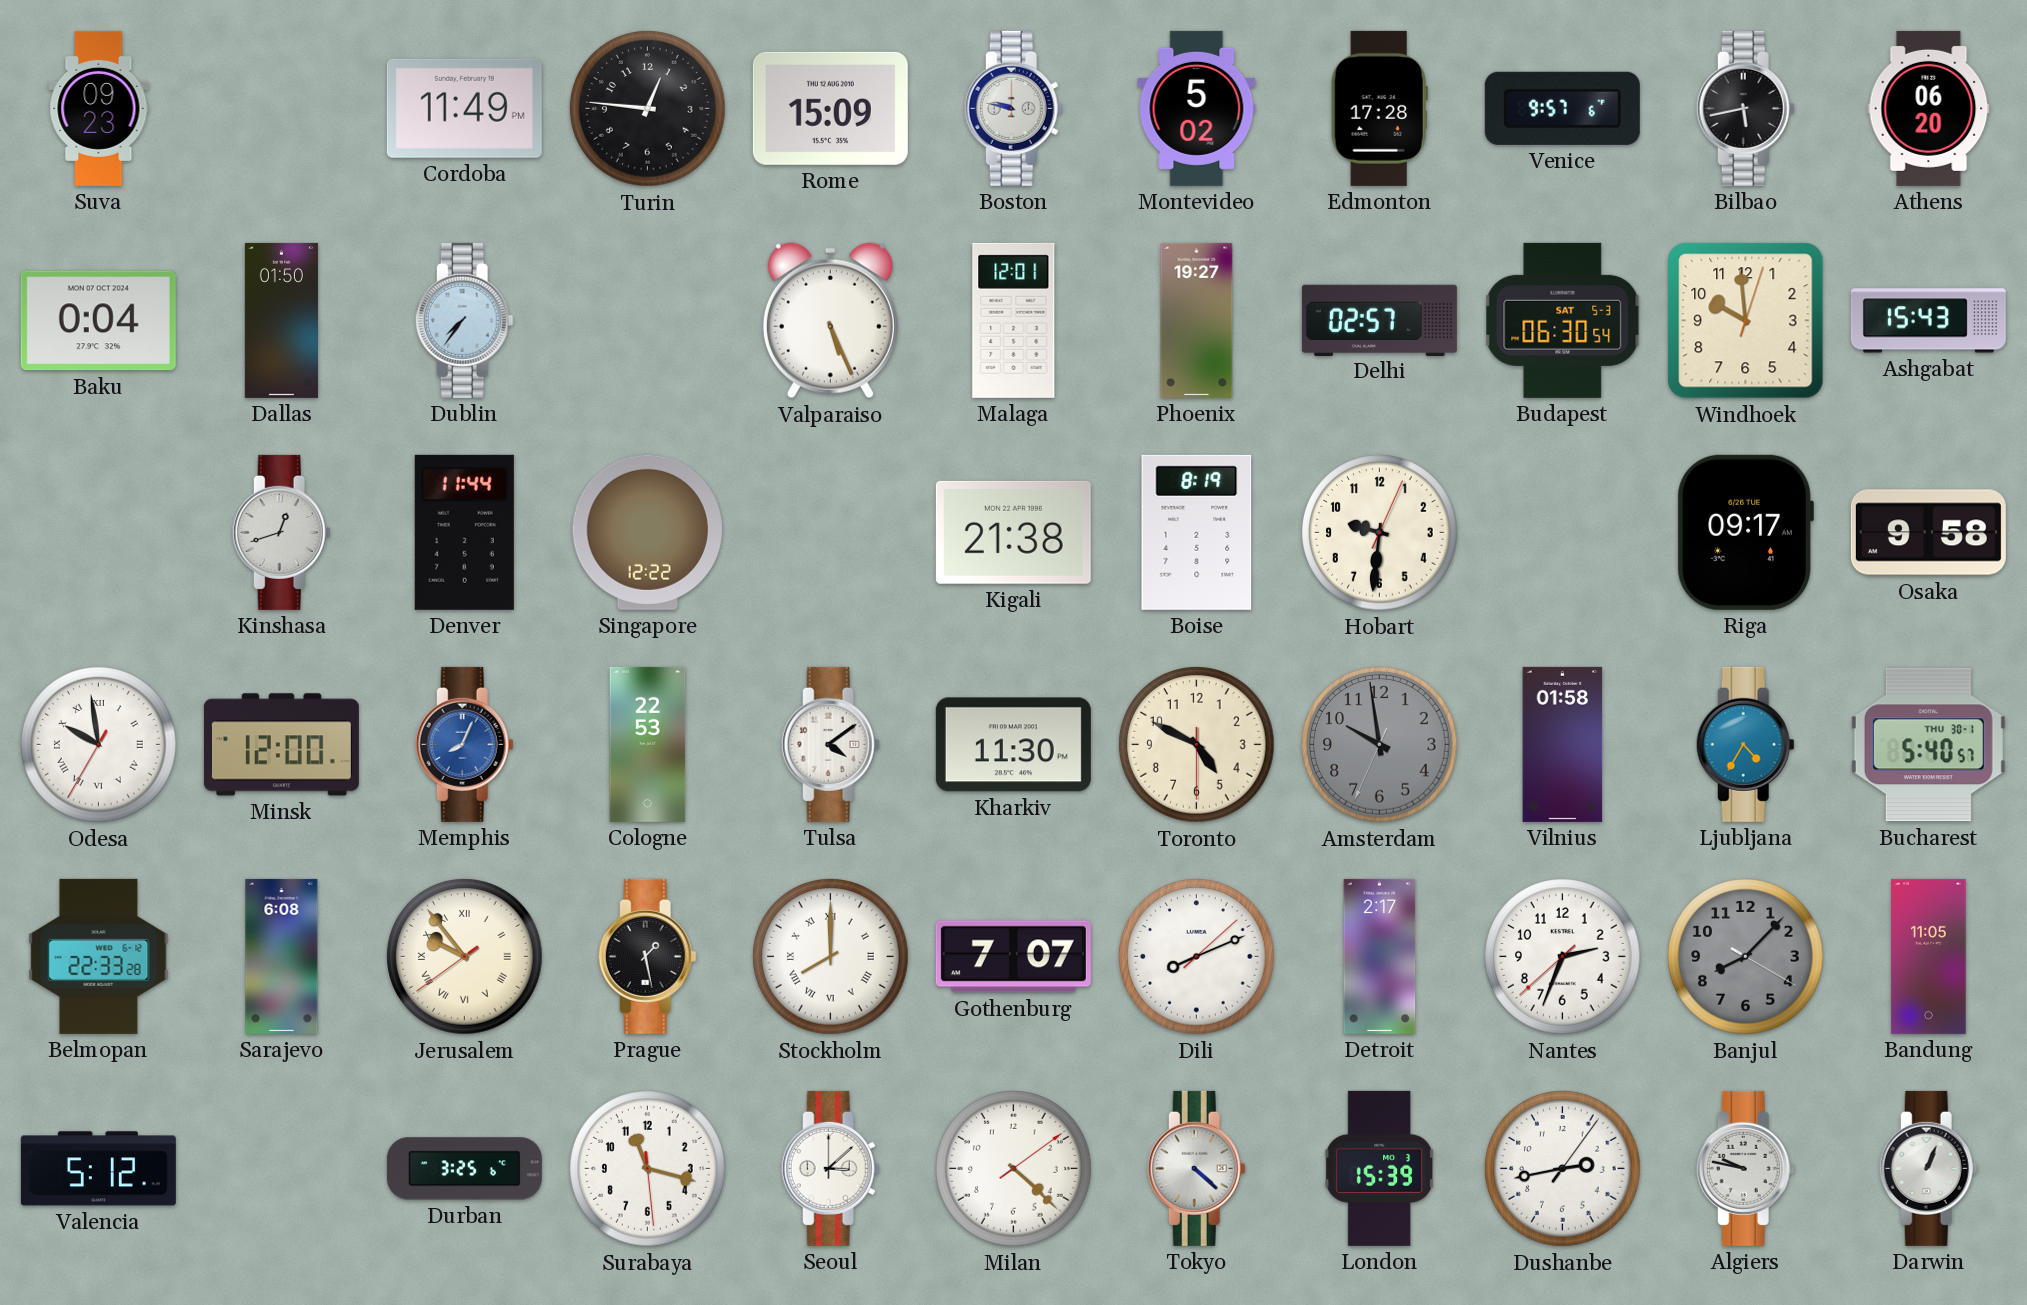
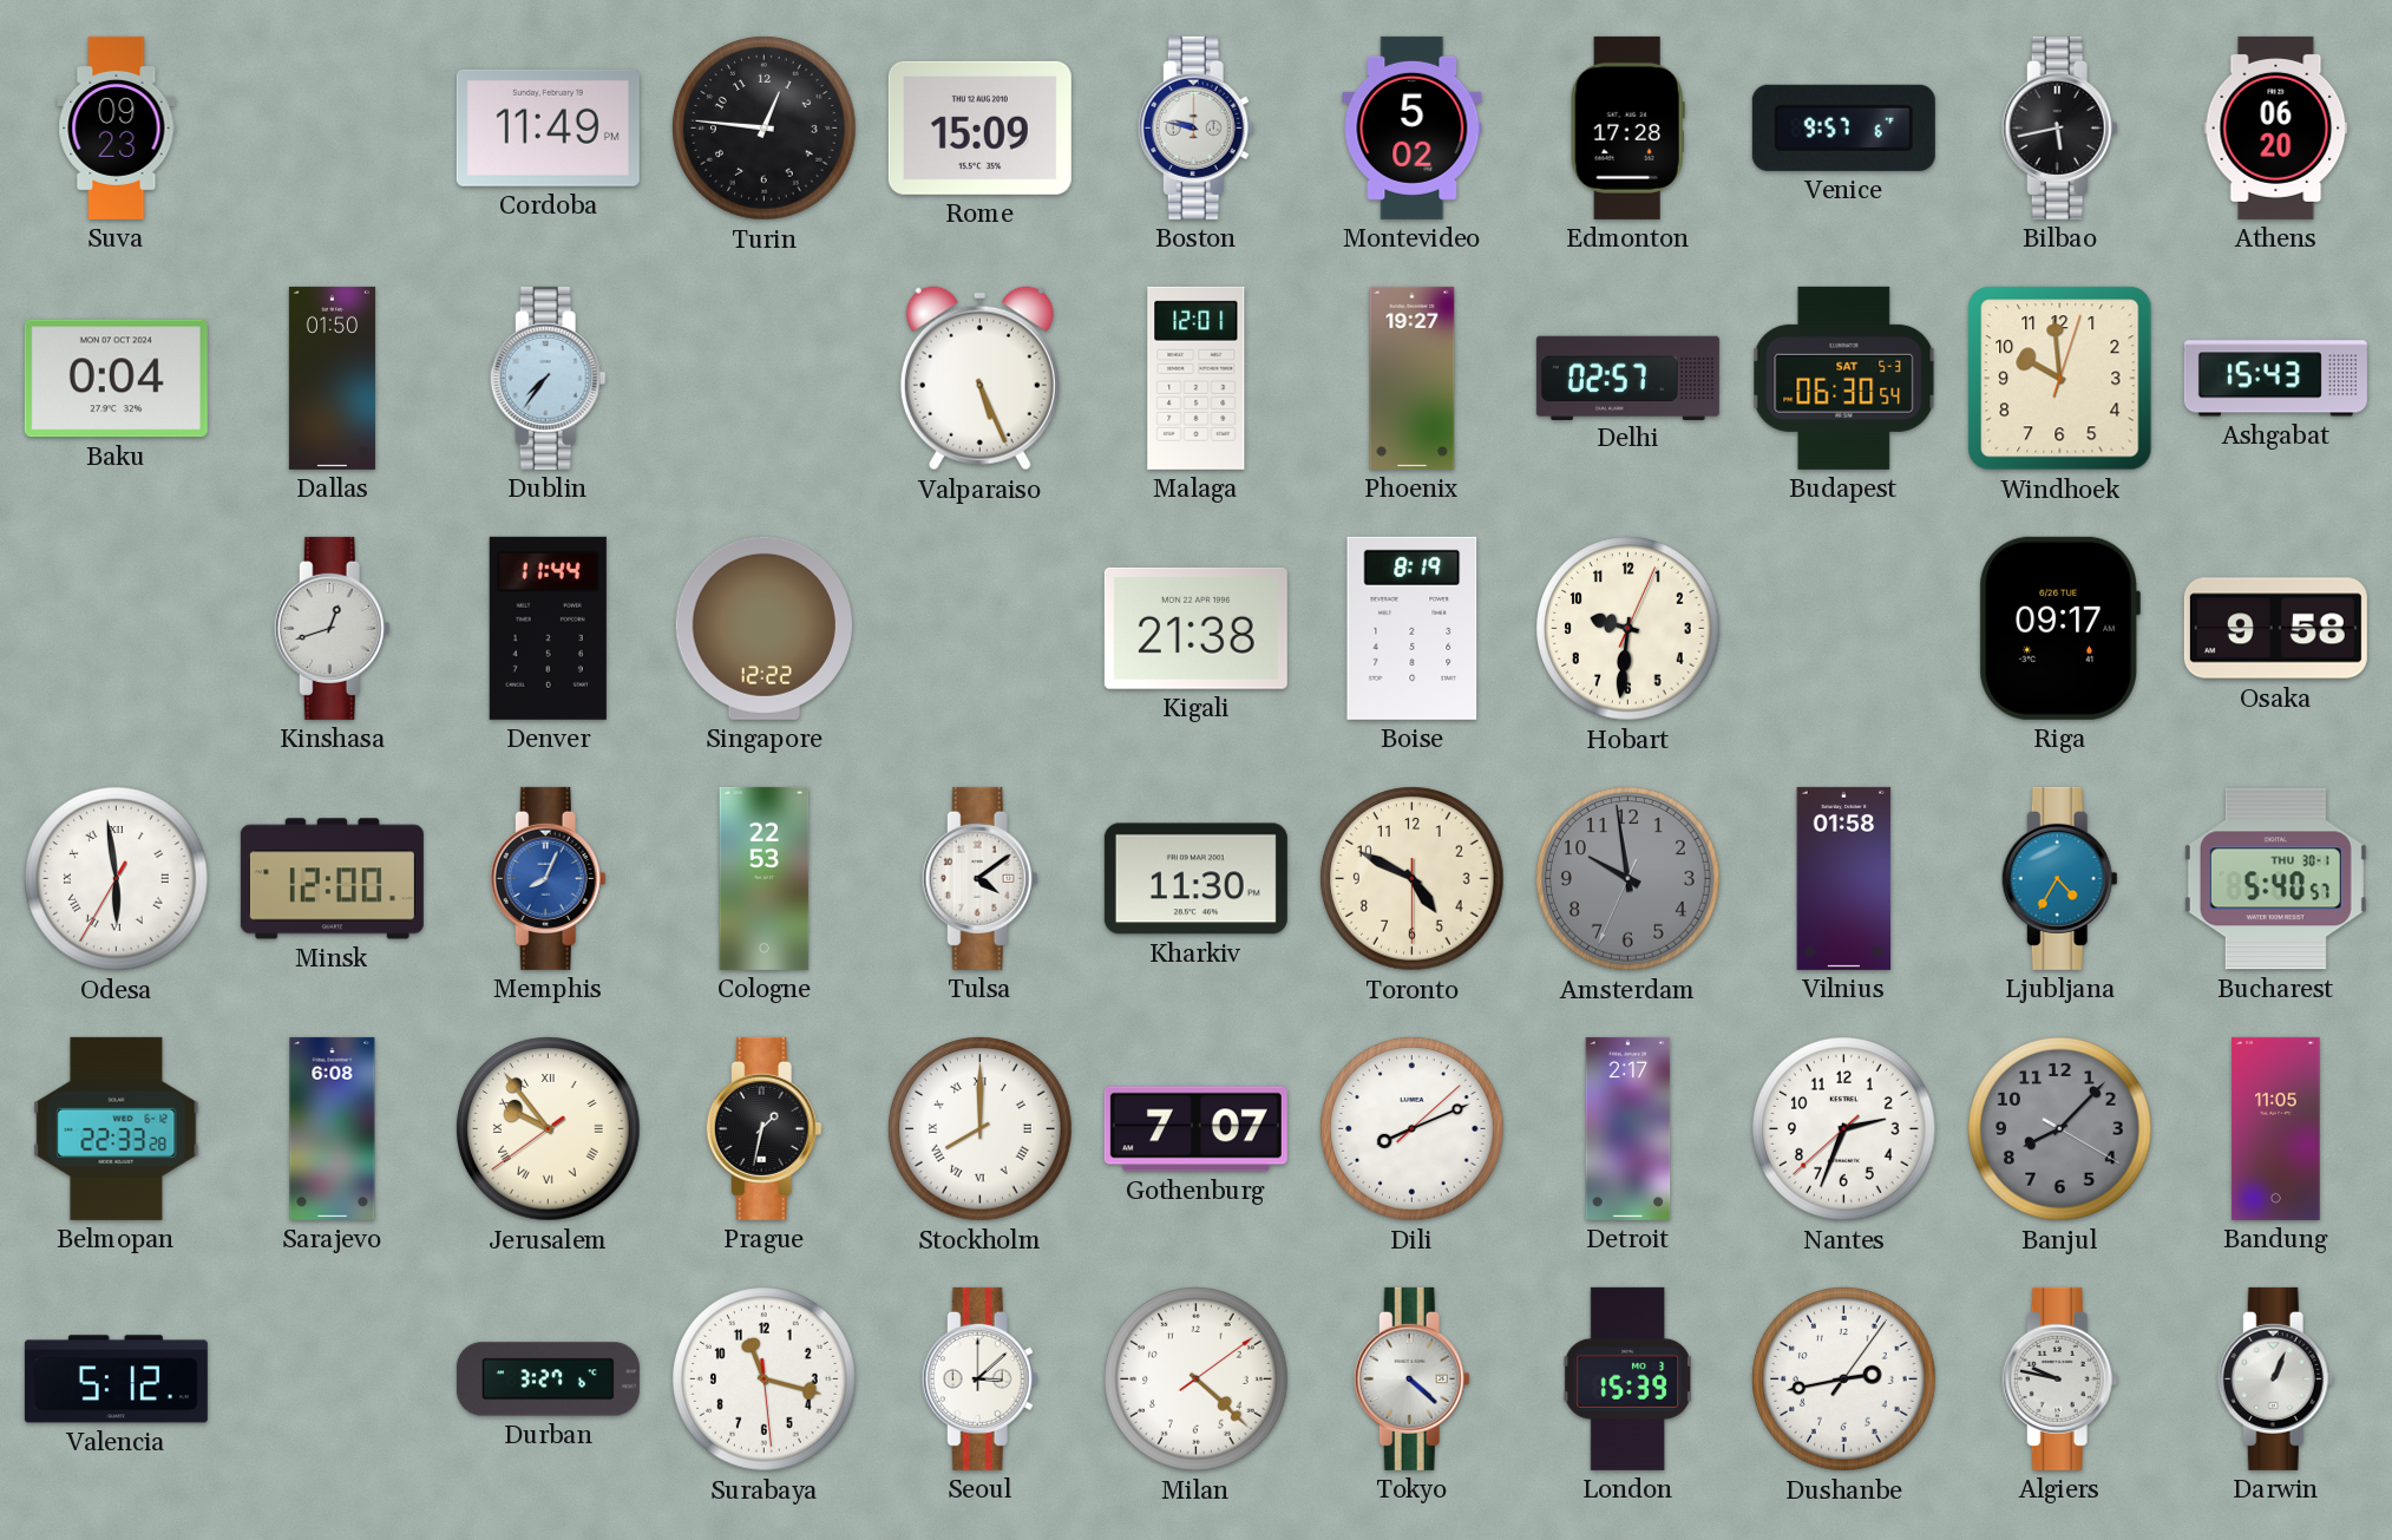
Odesa: 9:58 -> 5:58
Prague: 1:28 -> 1:32
Durban: 3:25 -> 3:27
